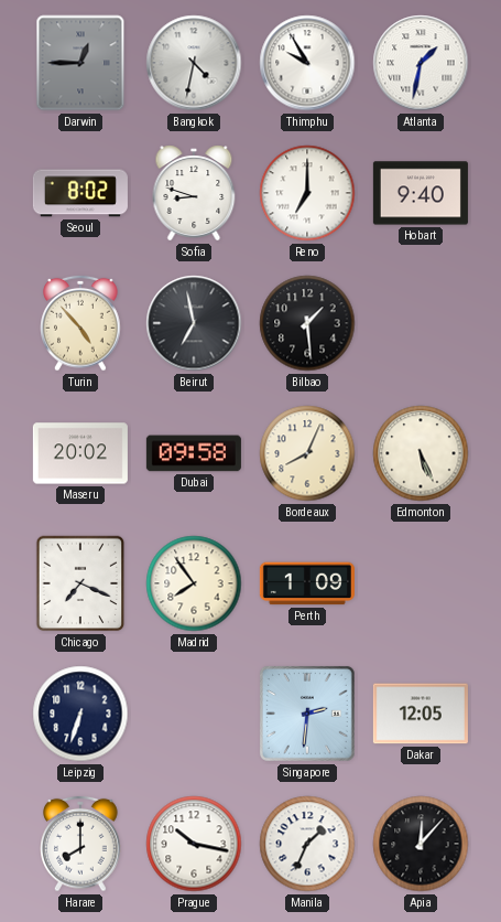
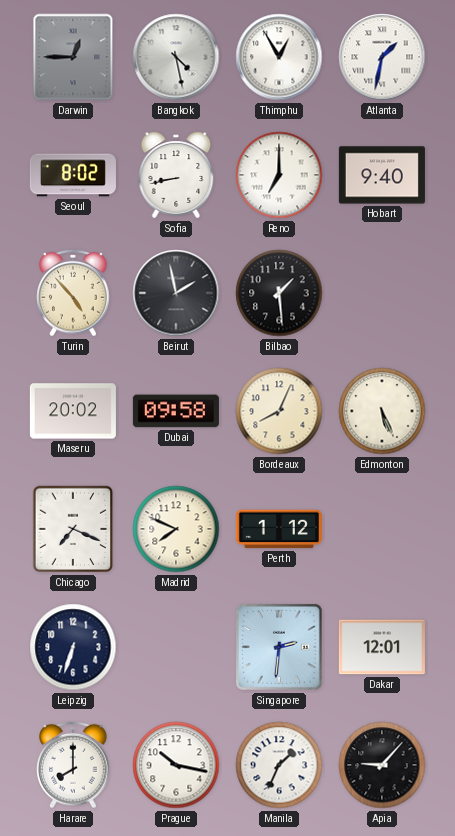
Bangkok: 4:32 -> 4:28
Thimphu: 9:55 -> 12:55
Sofia: 8:48 -> 8:43
Beirut: 6:58 -> 1:58
Madrid: 7:54 -> 7:49
Perth: 1:09 -> 1:12
Dakar: 12:05 -> 12:01
Apia: 12:07 -> 9:07
